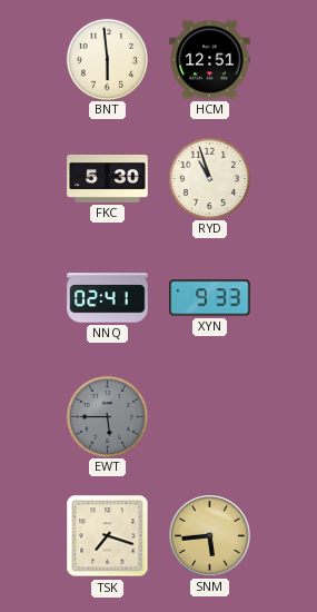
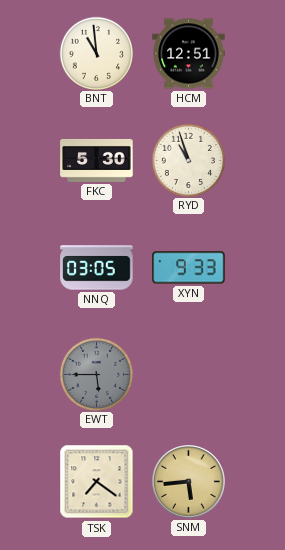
BNT: 5:59 -> 10:59
NNQ: 02:41 -> 03:05
TSK: 7:18 -> 7:21
